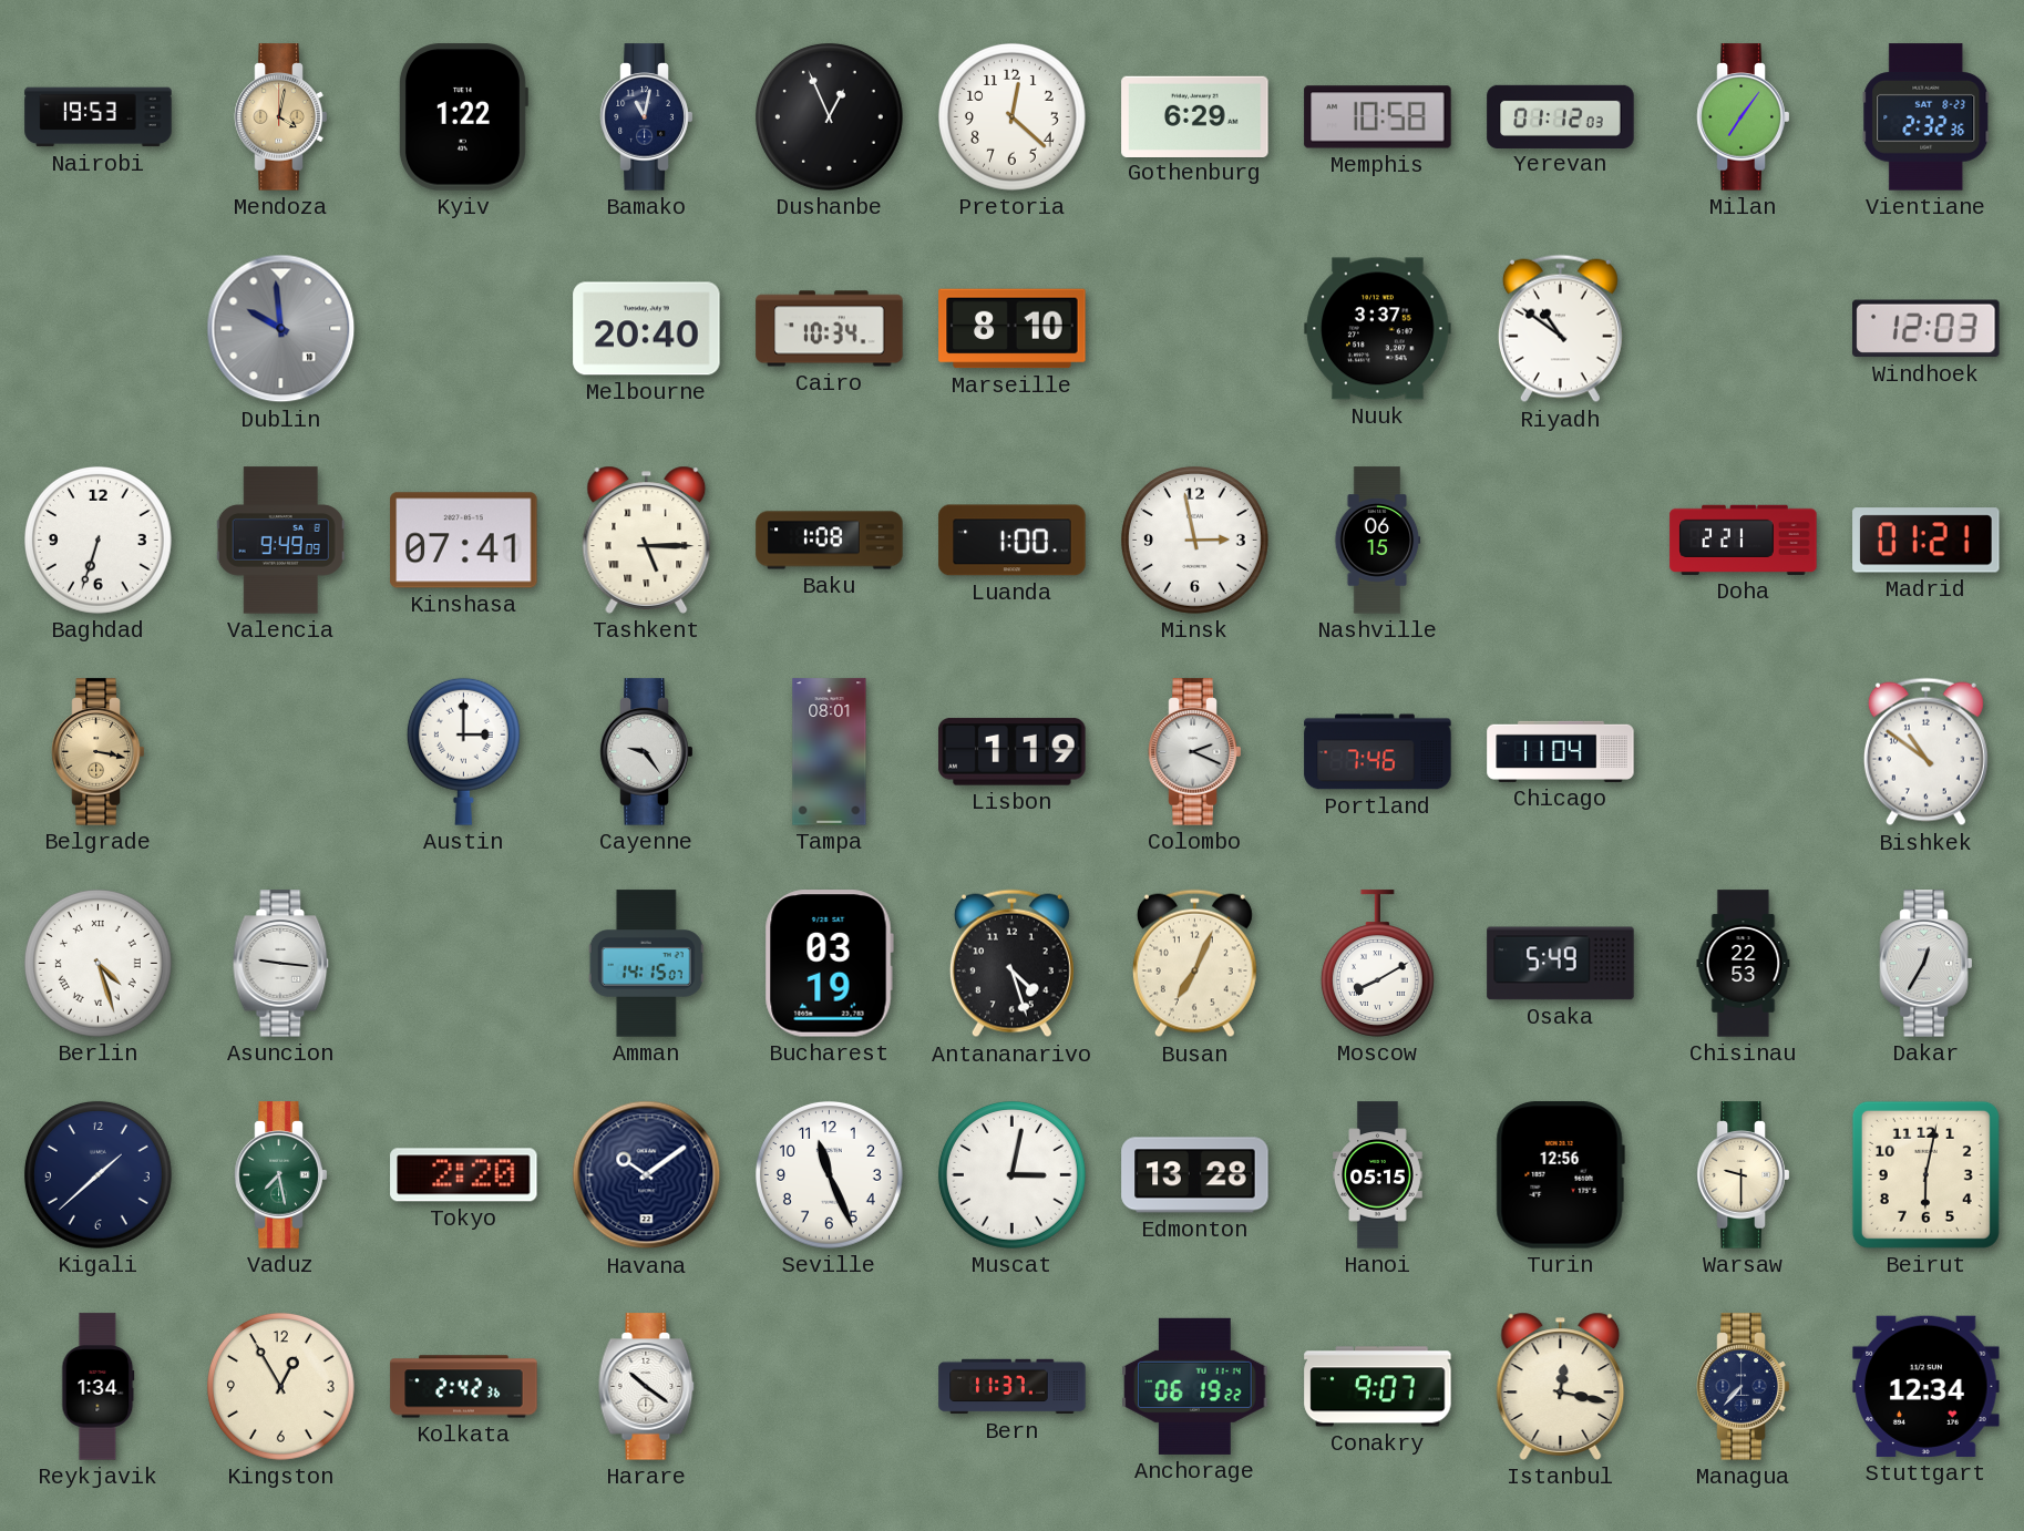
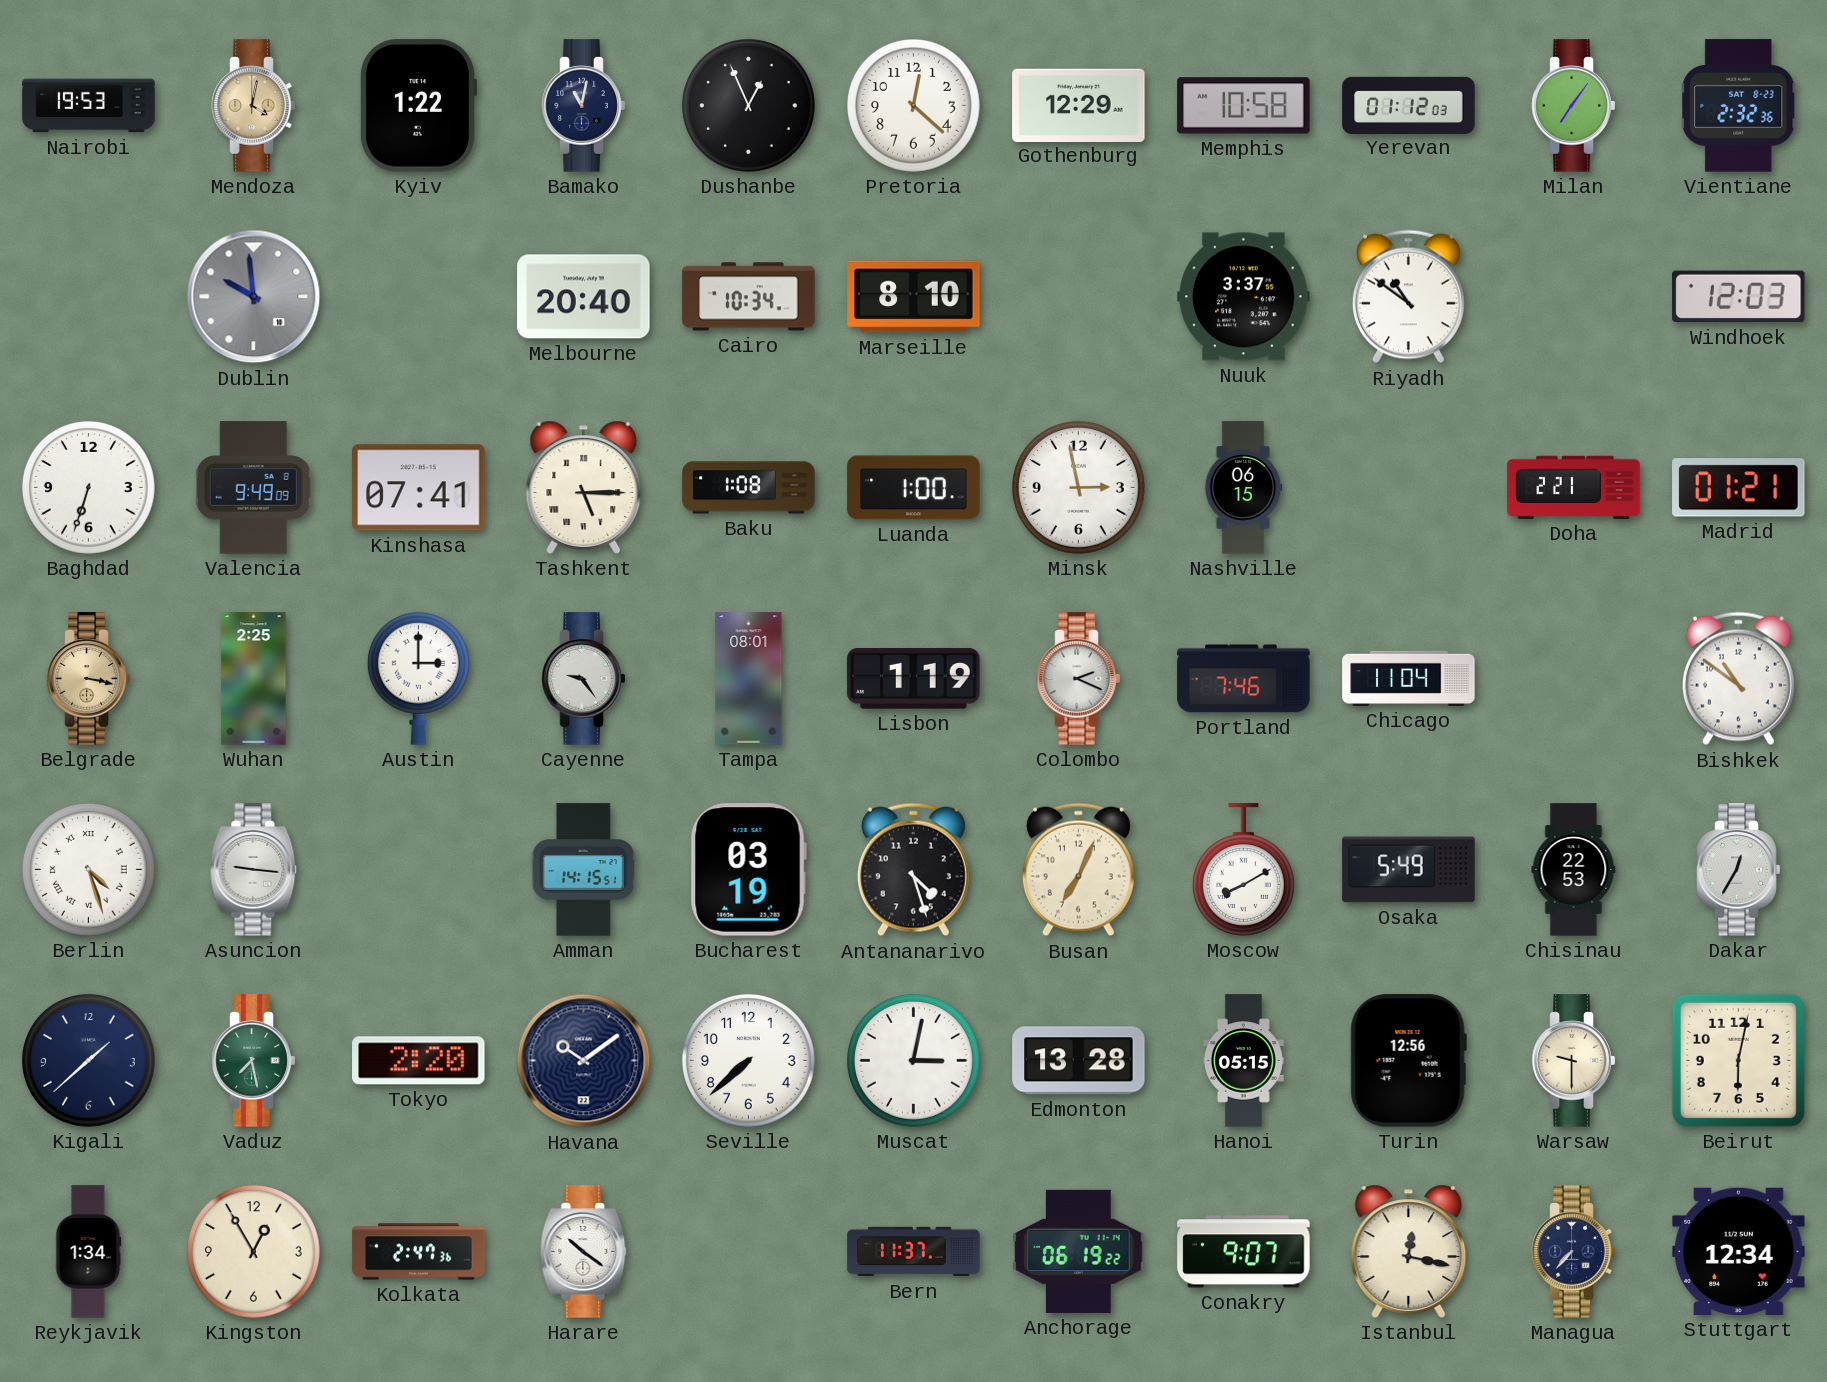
Gothenburg: 6:29 -> 12:29
Wuhan: none -> 2:25
Amman: 14:15:07 -> 14:15:51
Seville: 11:26 -> 7:38
Kolkata: 2:42 -> 2:47
